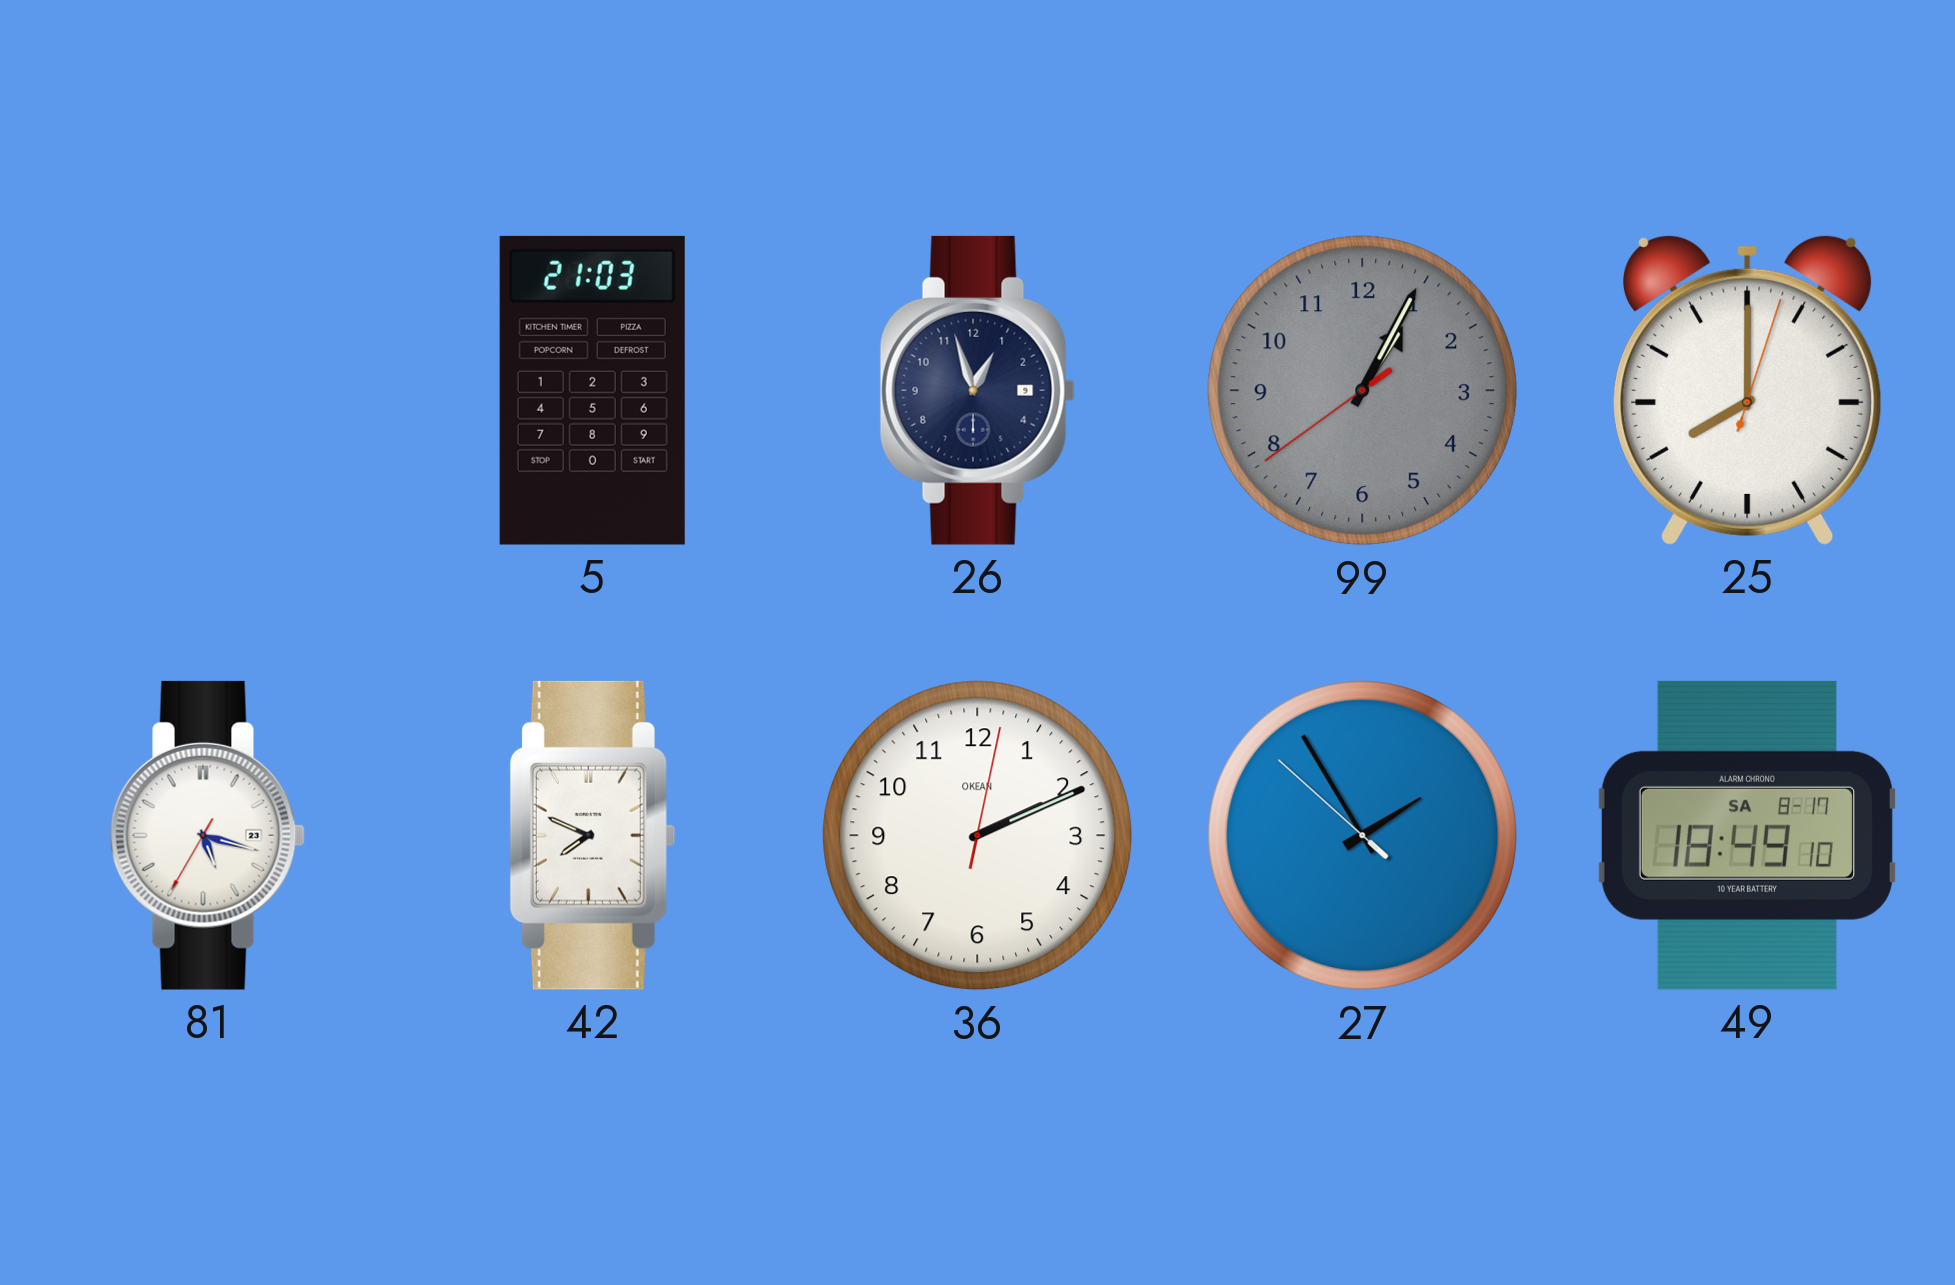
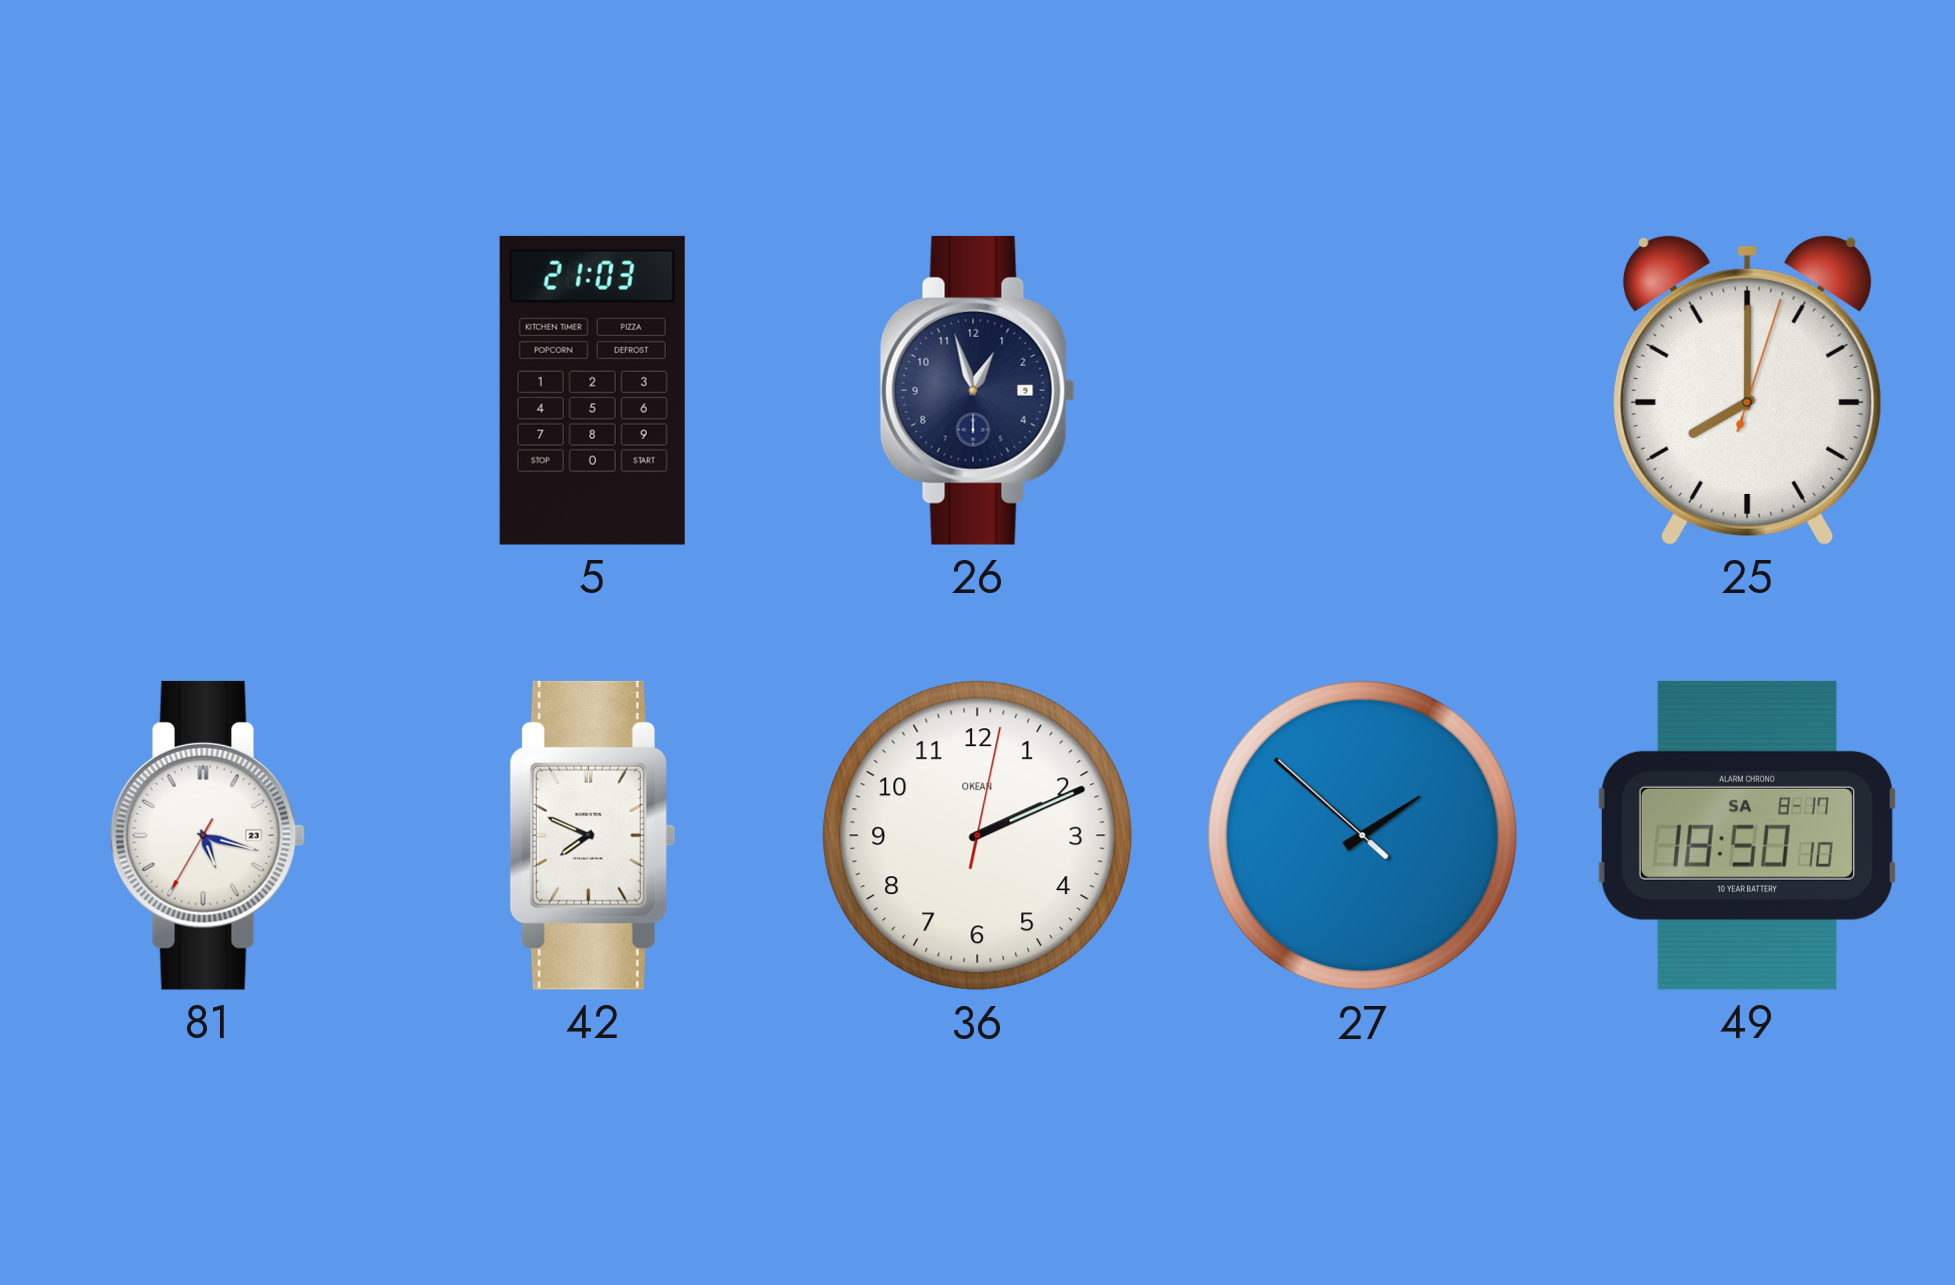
99: 1:04 -> none
27: 1:54 -> 1:51
49: 18:49 -> 18:50
